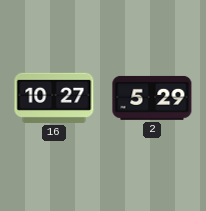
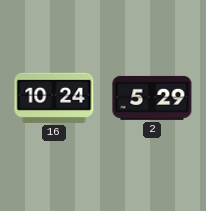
16: 10:27 -> 10:24
